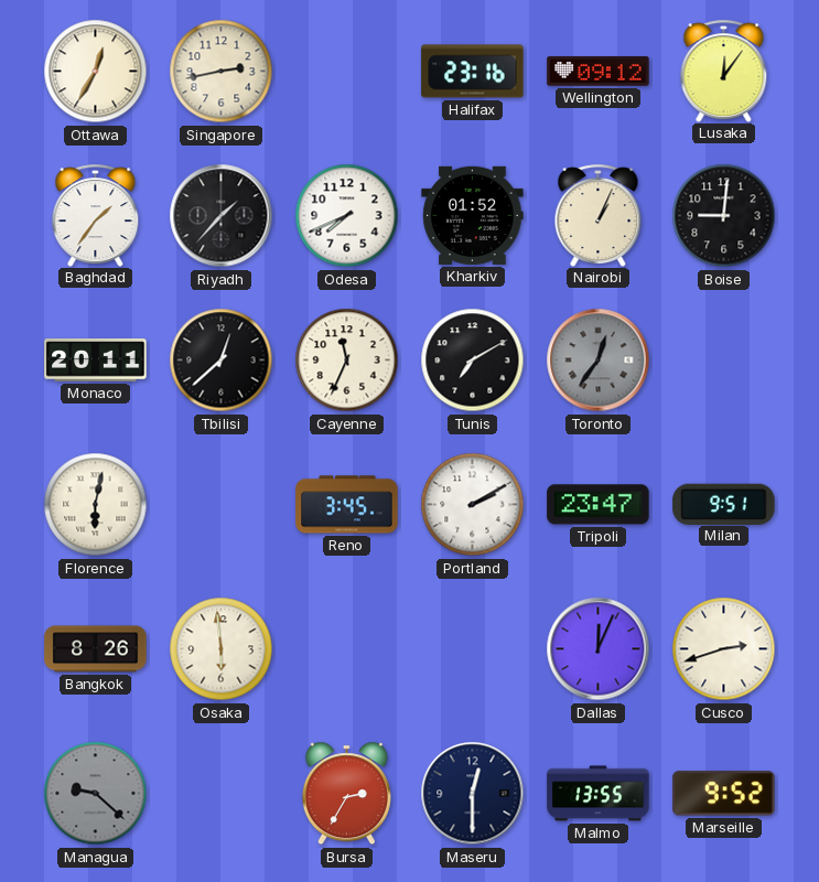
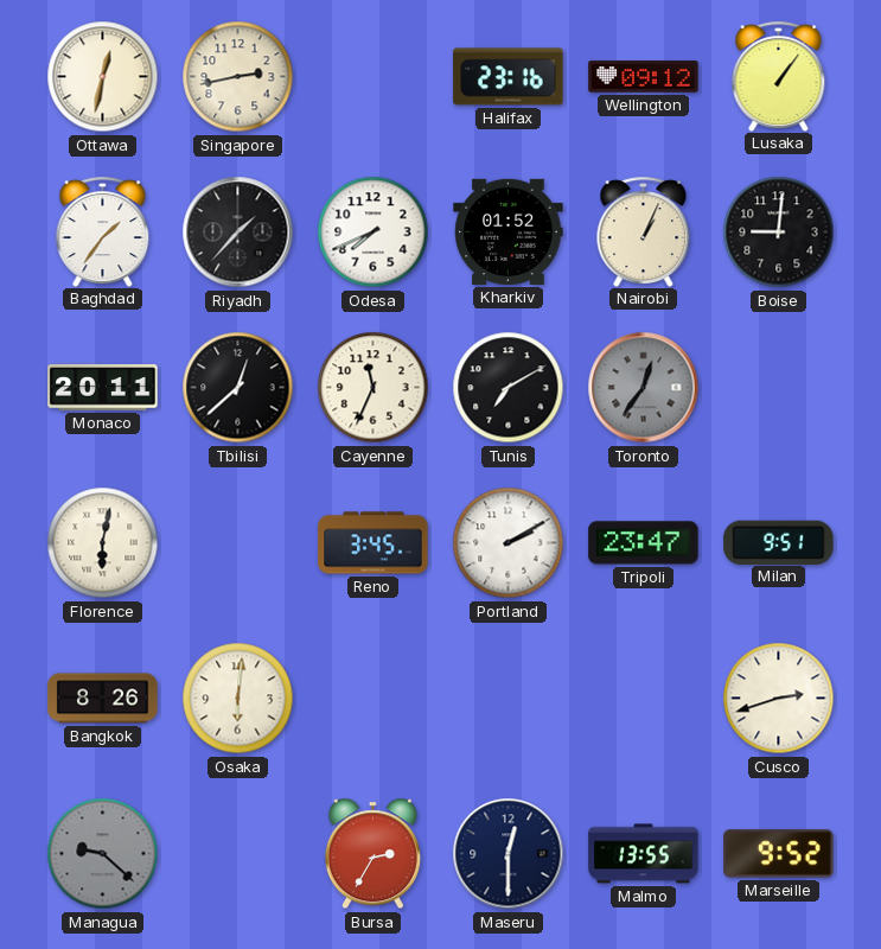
Ottawa: 12:35 -> 12:32
Lusaka: 12:06 -> 1:06
Osaka: 5:59 -> 6:01
Dallas: 12:04 -> none
